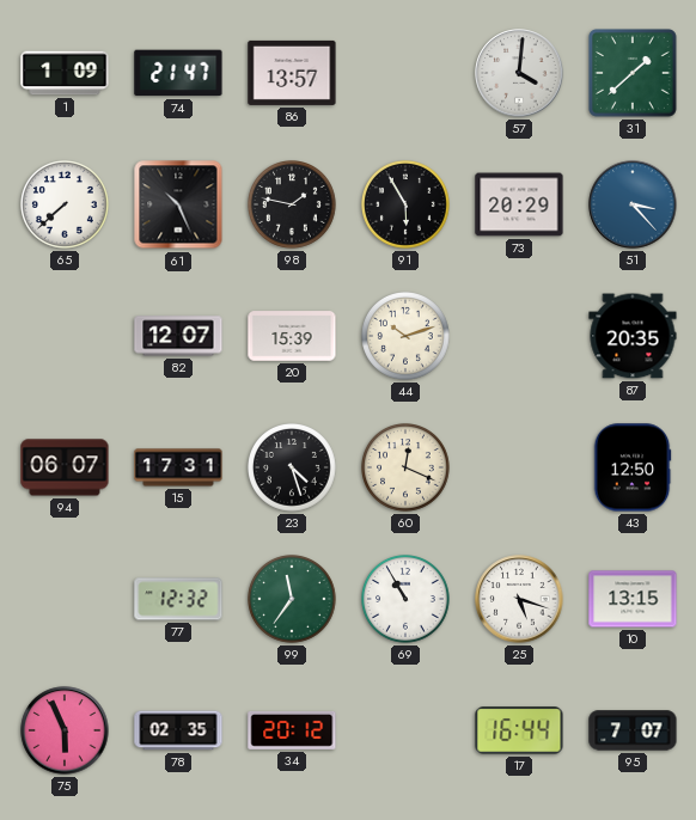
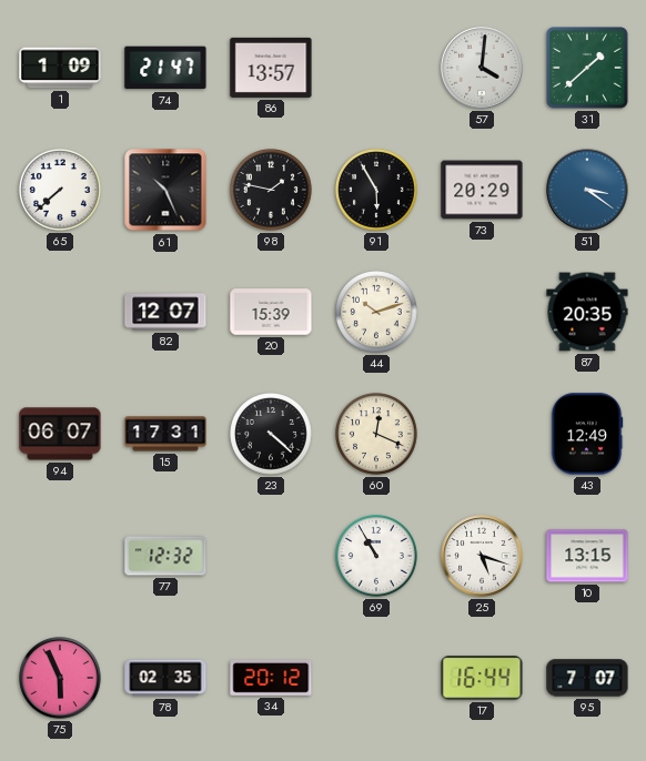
51: 3:23 -> 3:21
23: 4:27 -> 4:22
43: 12:50 -> 12:49
99: 11:36 -> none
